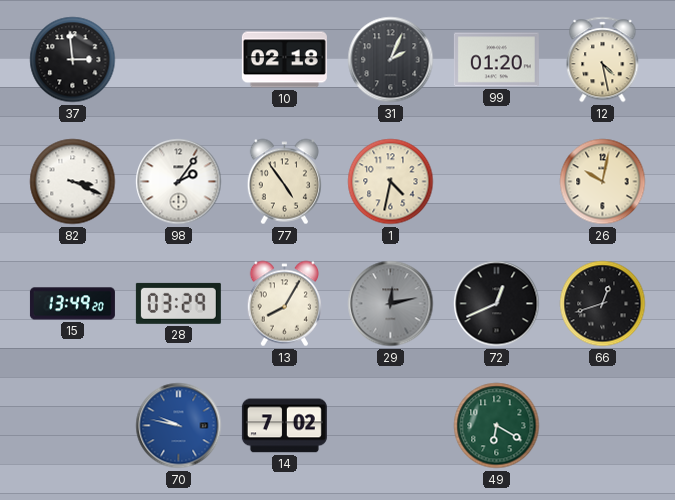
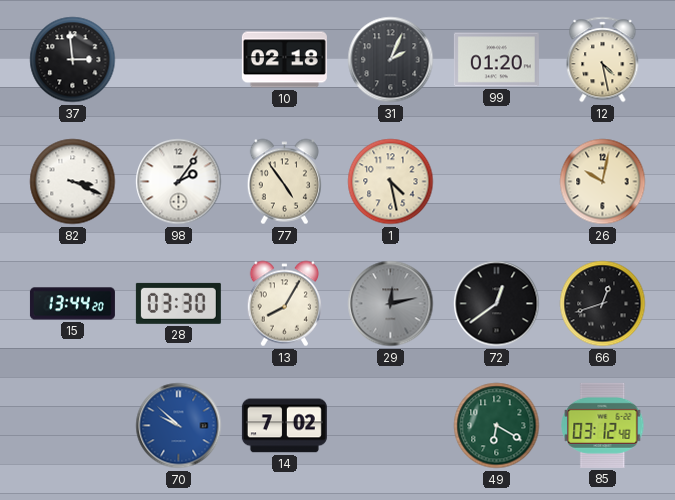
1: 4:32 -> 4:28
15: 13:49 -> 13:44
28: 03:29 -> 03:30
72: 12:41 -> 12:39
70: 9:47 -> 9:52
85: none -> 03:12
